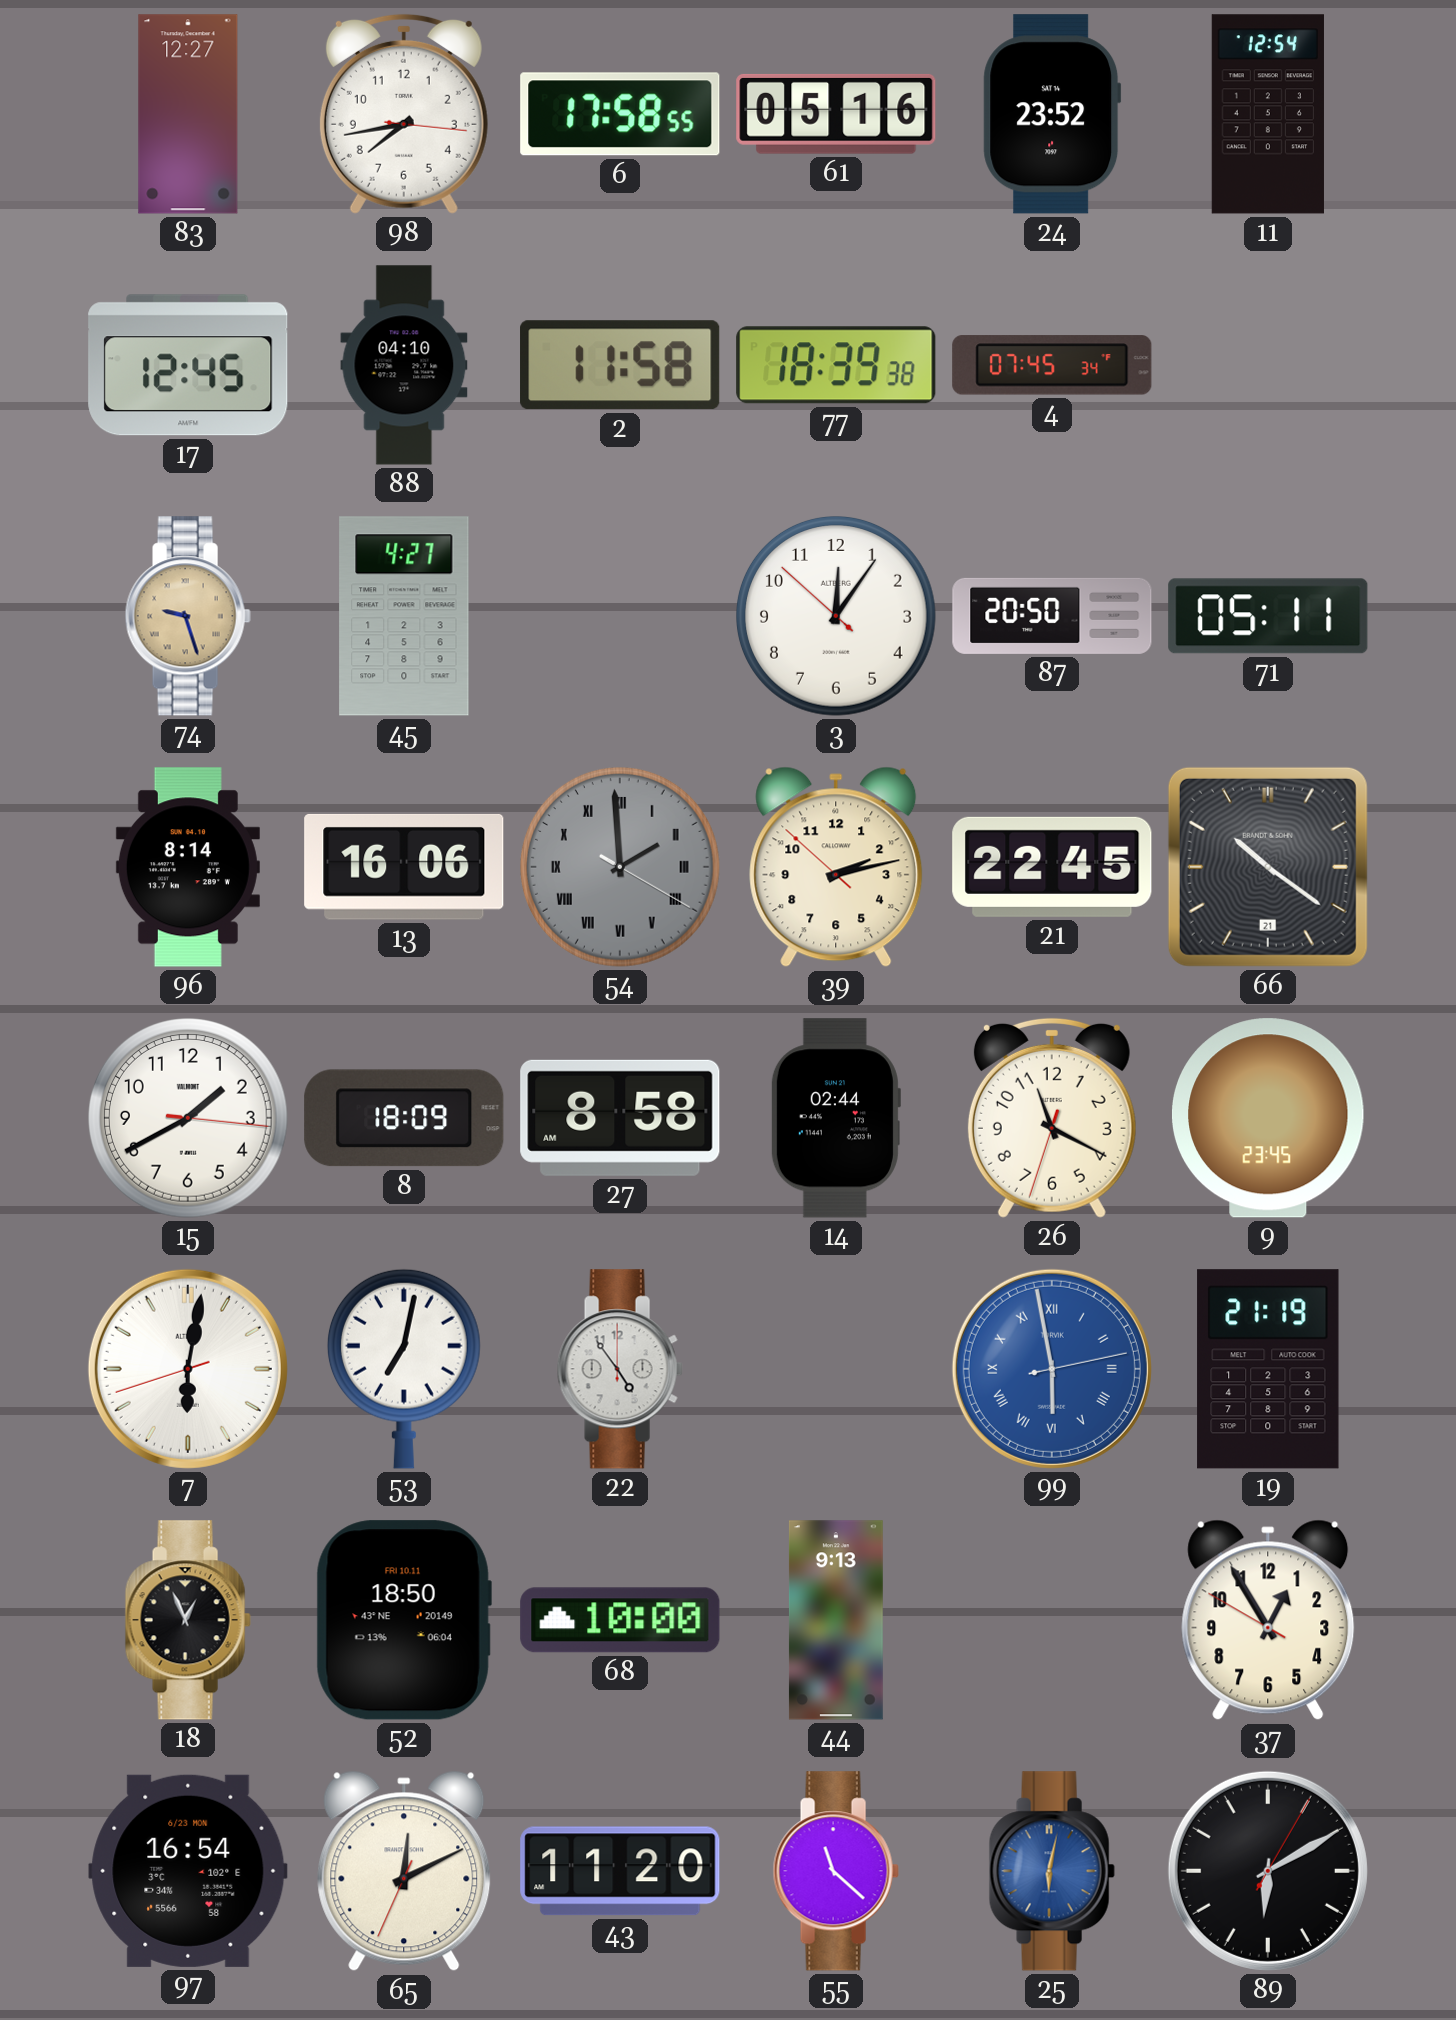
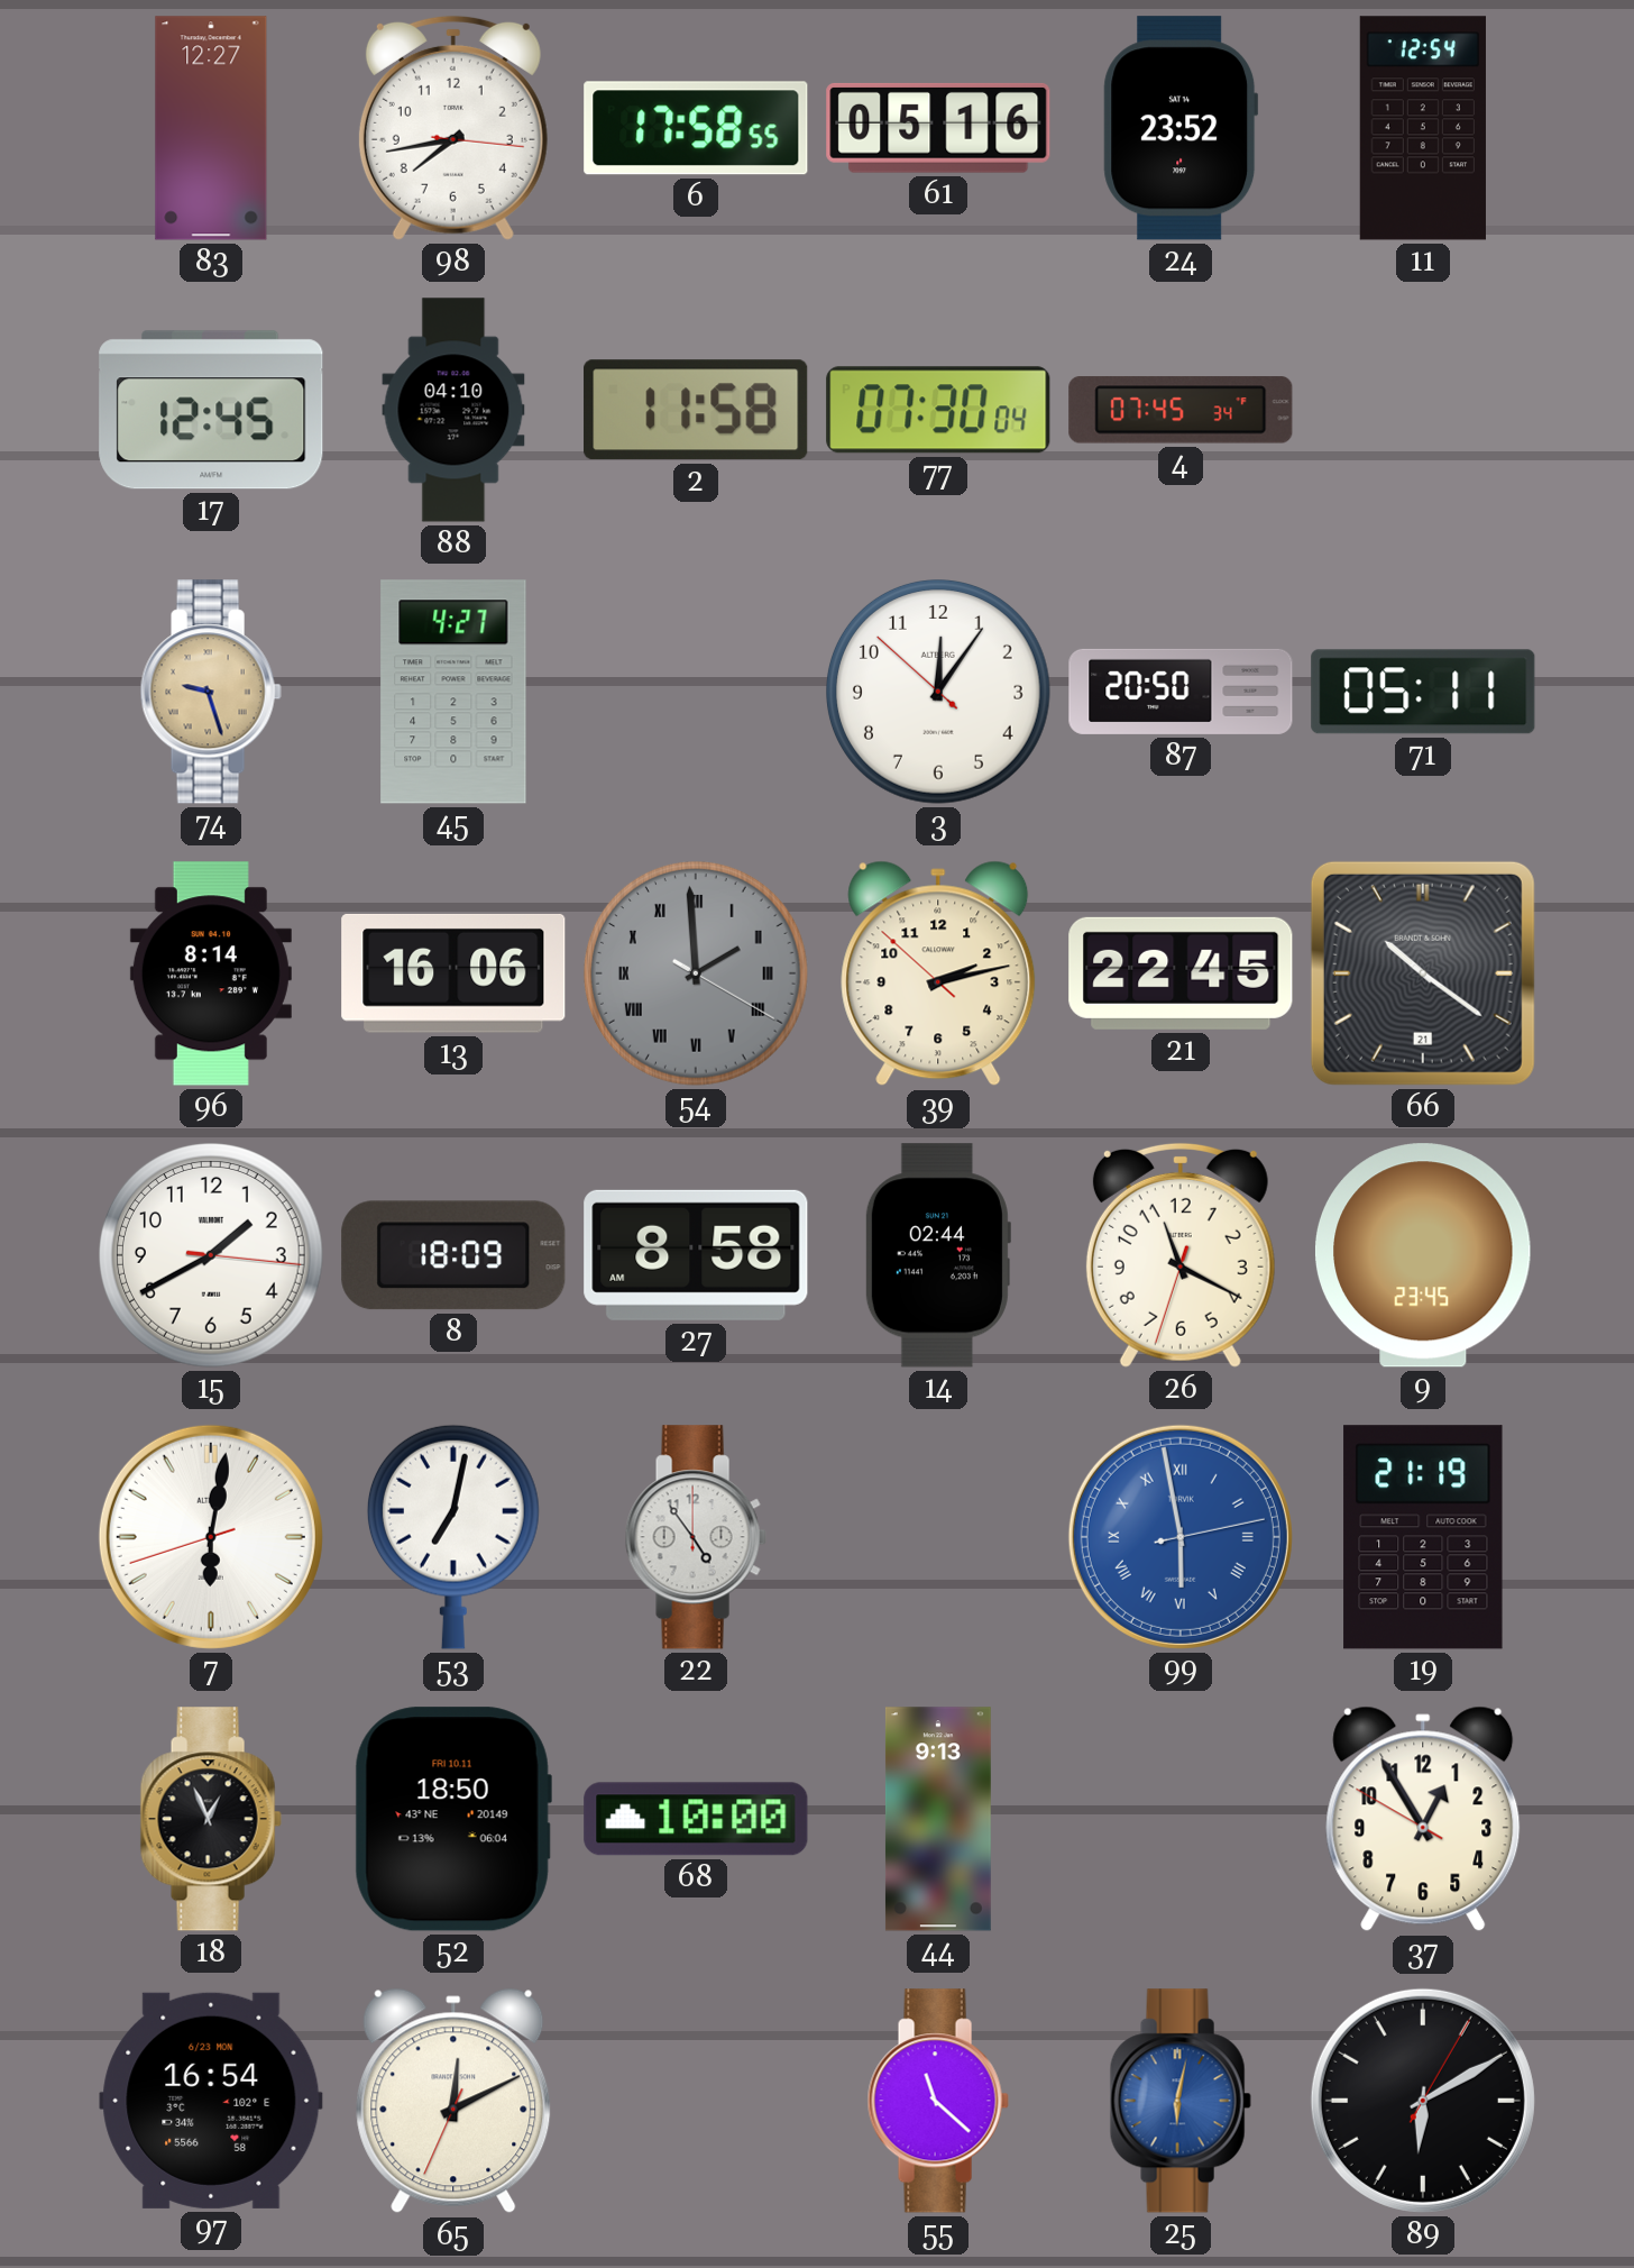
77: 18:39 -> 07:30
43: 11:20 -> none
